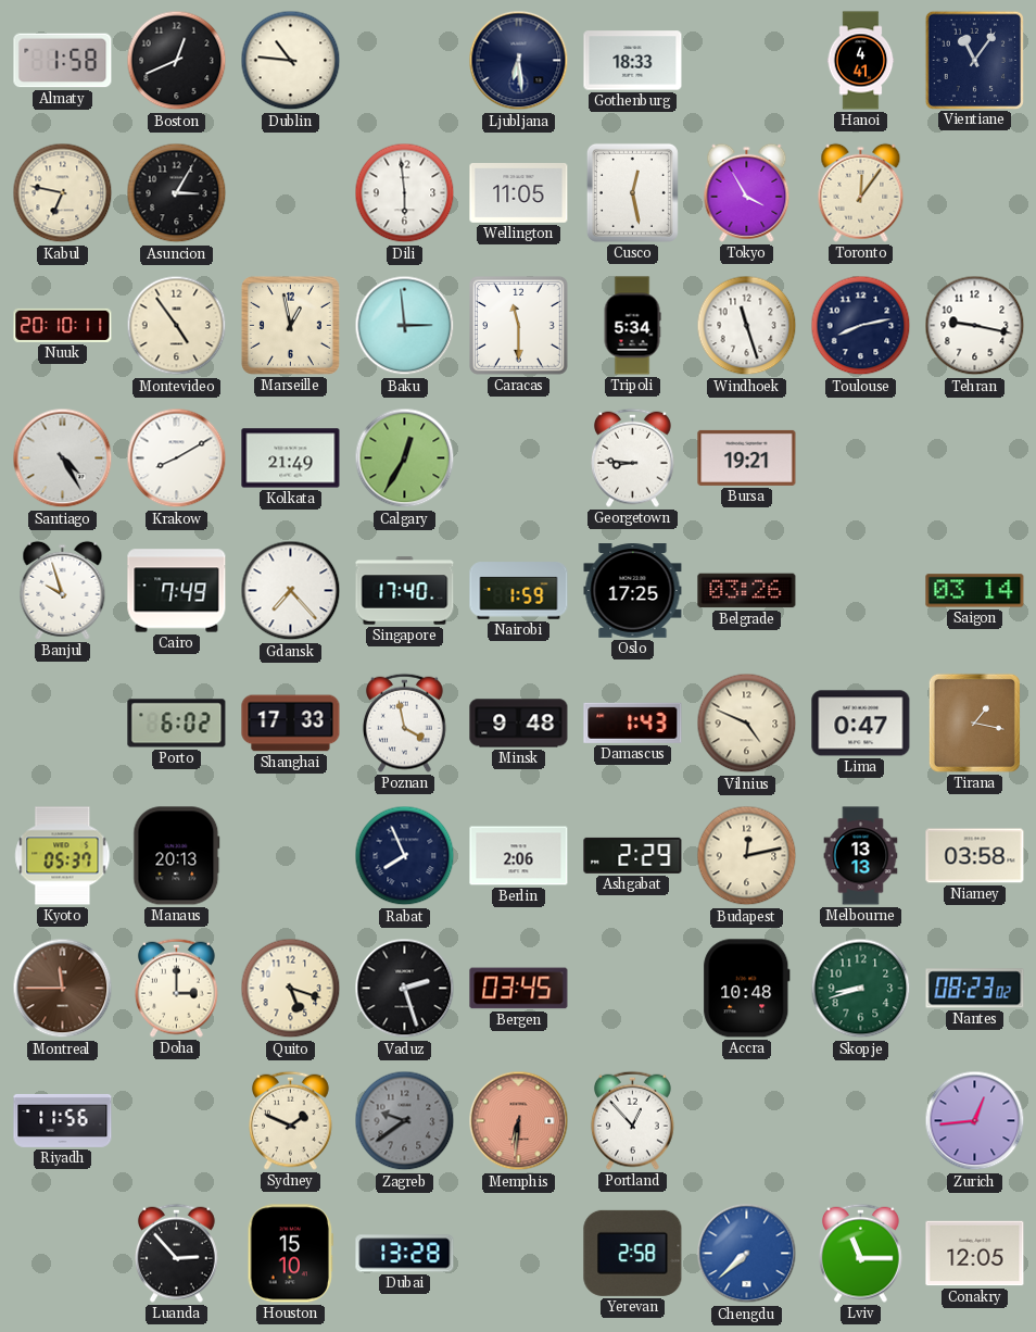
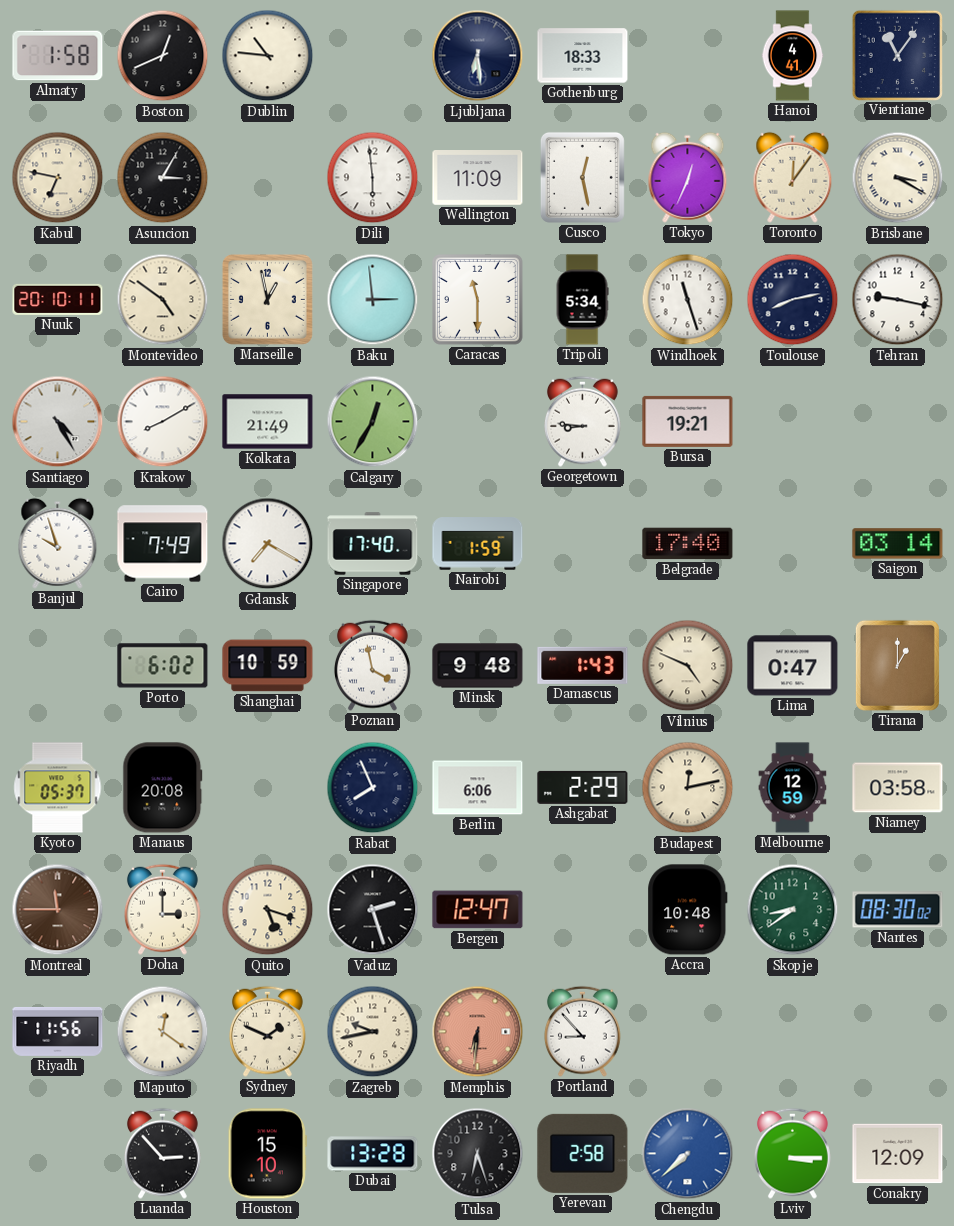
Wellington: 11:05 -> 11:09
Tokyo: 3:55 -> 12:34
Brisbane: none -> 3:20
Montevideo: 4:54 -> 4:51
Gdansk: 7:23 -> 7:20
Oslo: 17:25 -> none
Belgrade: 03:26 -> 17:40
Shanghai: 17:33 -> 10:59
Tirana: 1:17 -> 1:00
Manaus: 20:13 -> 20:08
Berlin: 2:06 -> 6:06
Melbourne: 13:13 -> 12:59
Bergen: 03:45 -> 12:47
Skopje: 8:42 -> 8:39
Nantes: 08:23 -> 08:30
Maputo: none -> 12:21
Zagreb: 9:39 -> 9:43
Zagreb dial: grey -> cream
Portland: 12:53 -> 8:53
Zurich: 12:44 -> none
Tulsa: none -> 6:27
Lviv: 11:15 -> 3:15
Conakry: 12:05 -> 12:09
